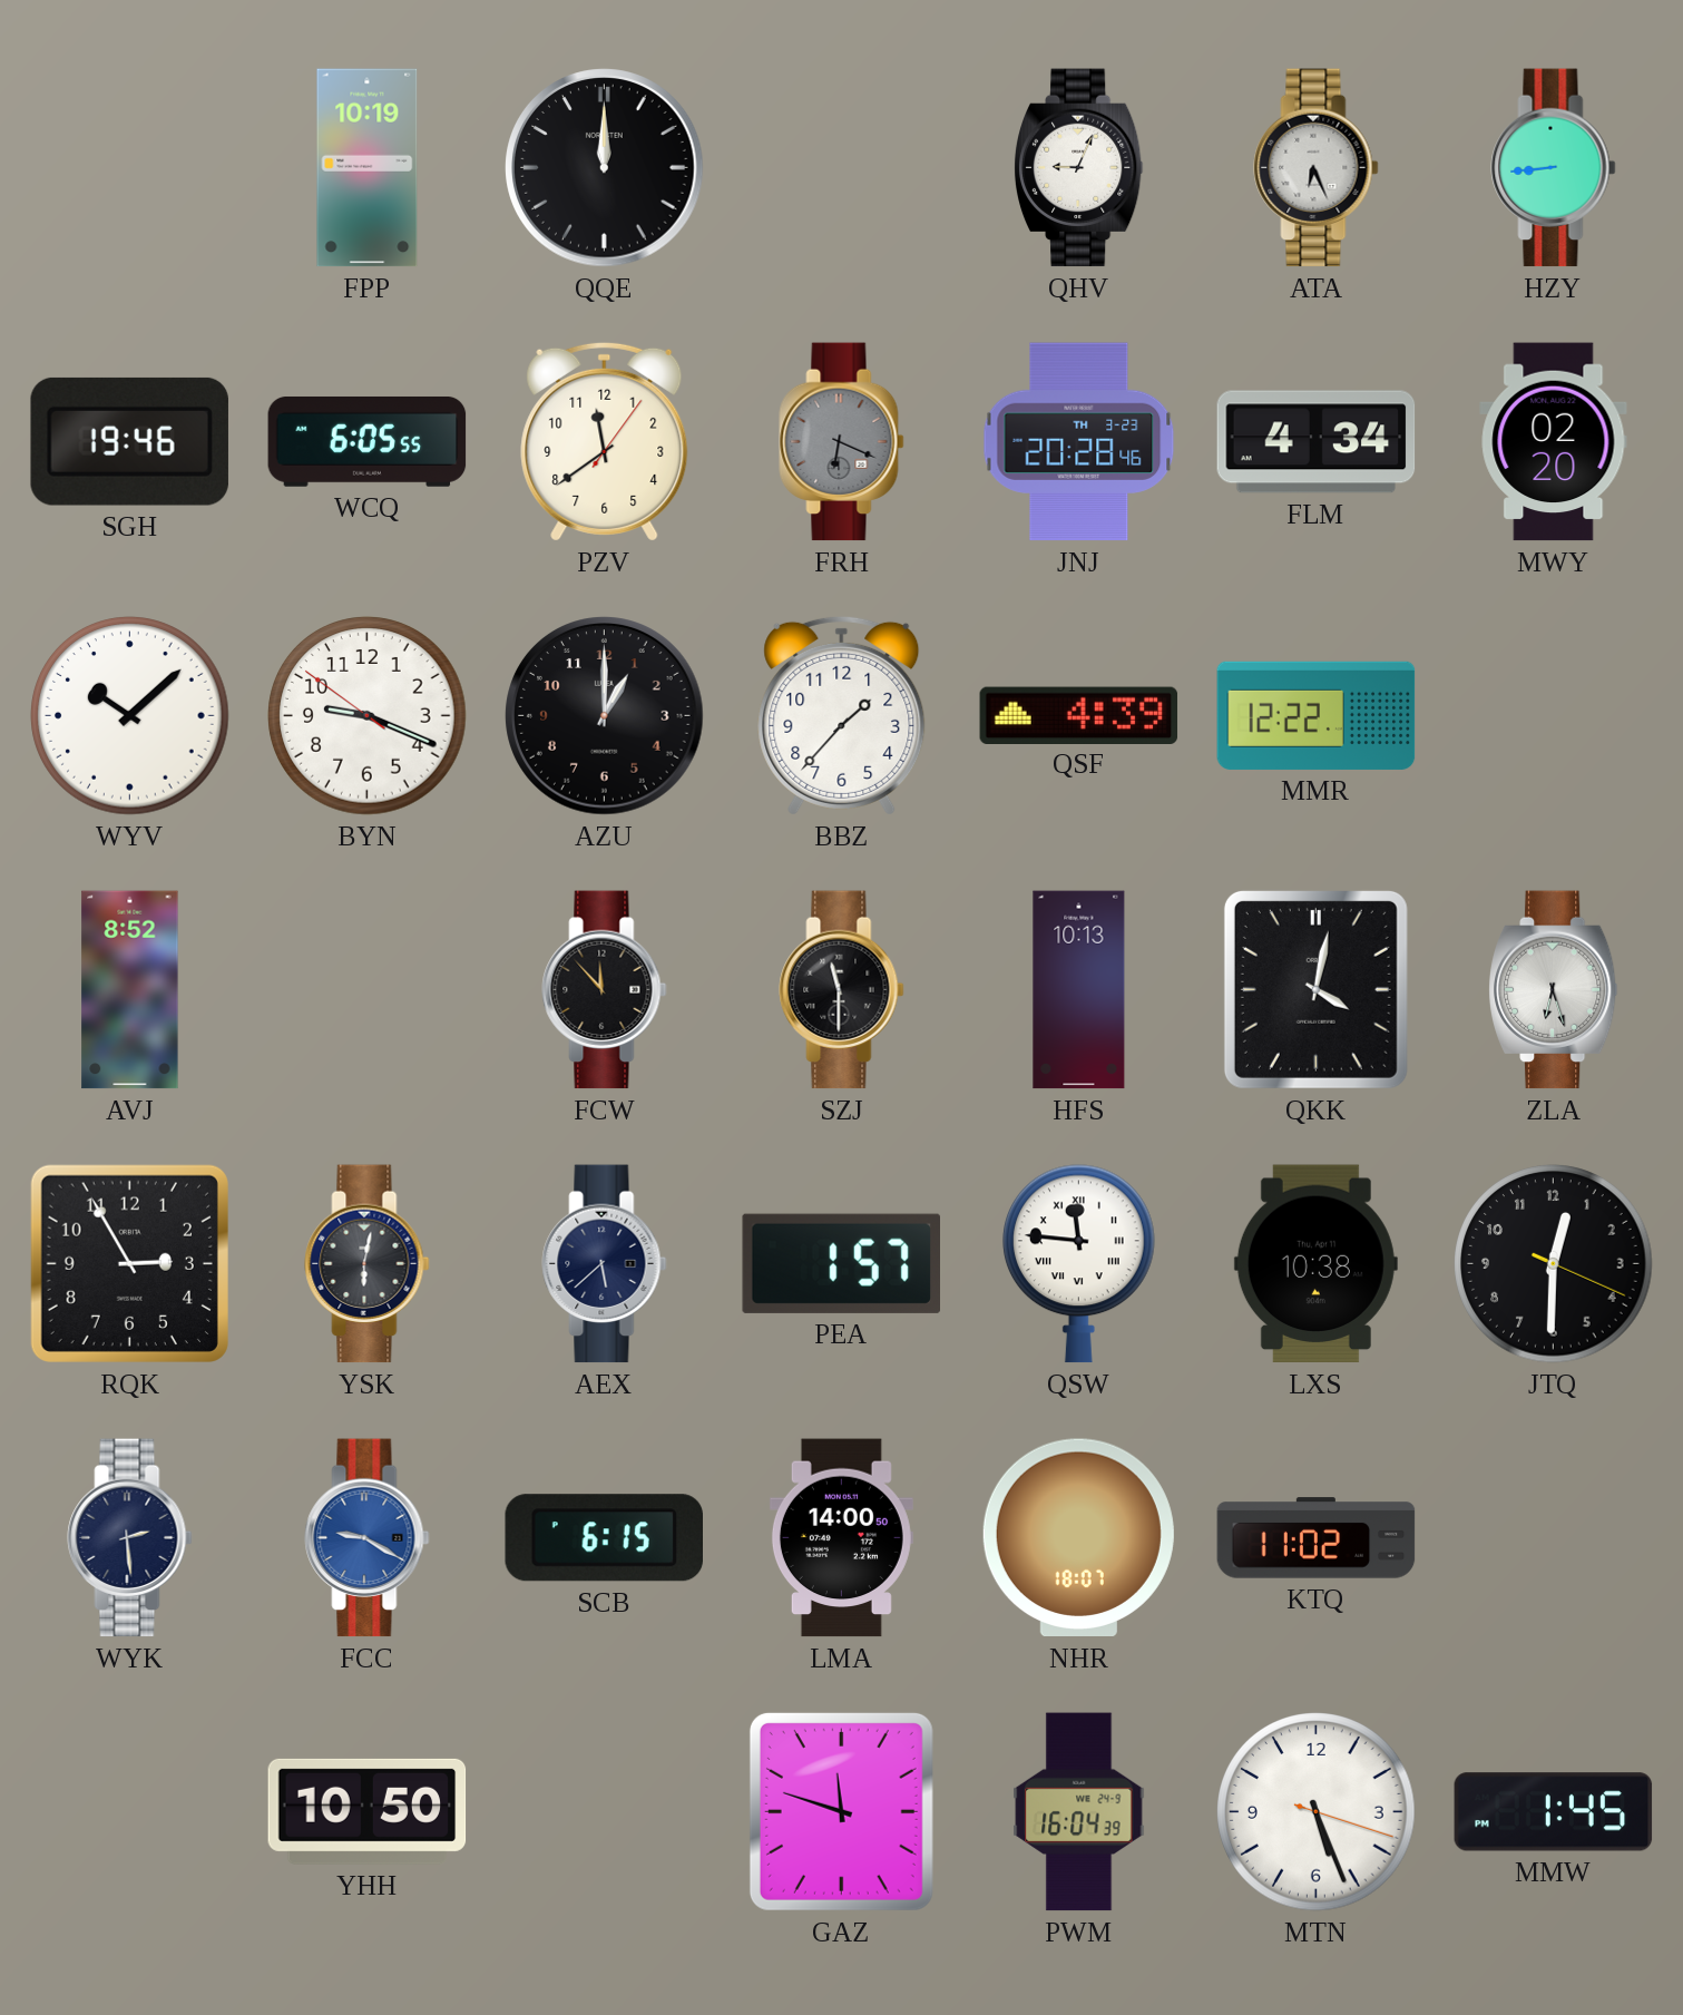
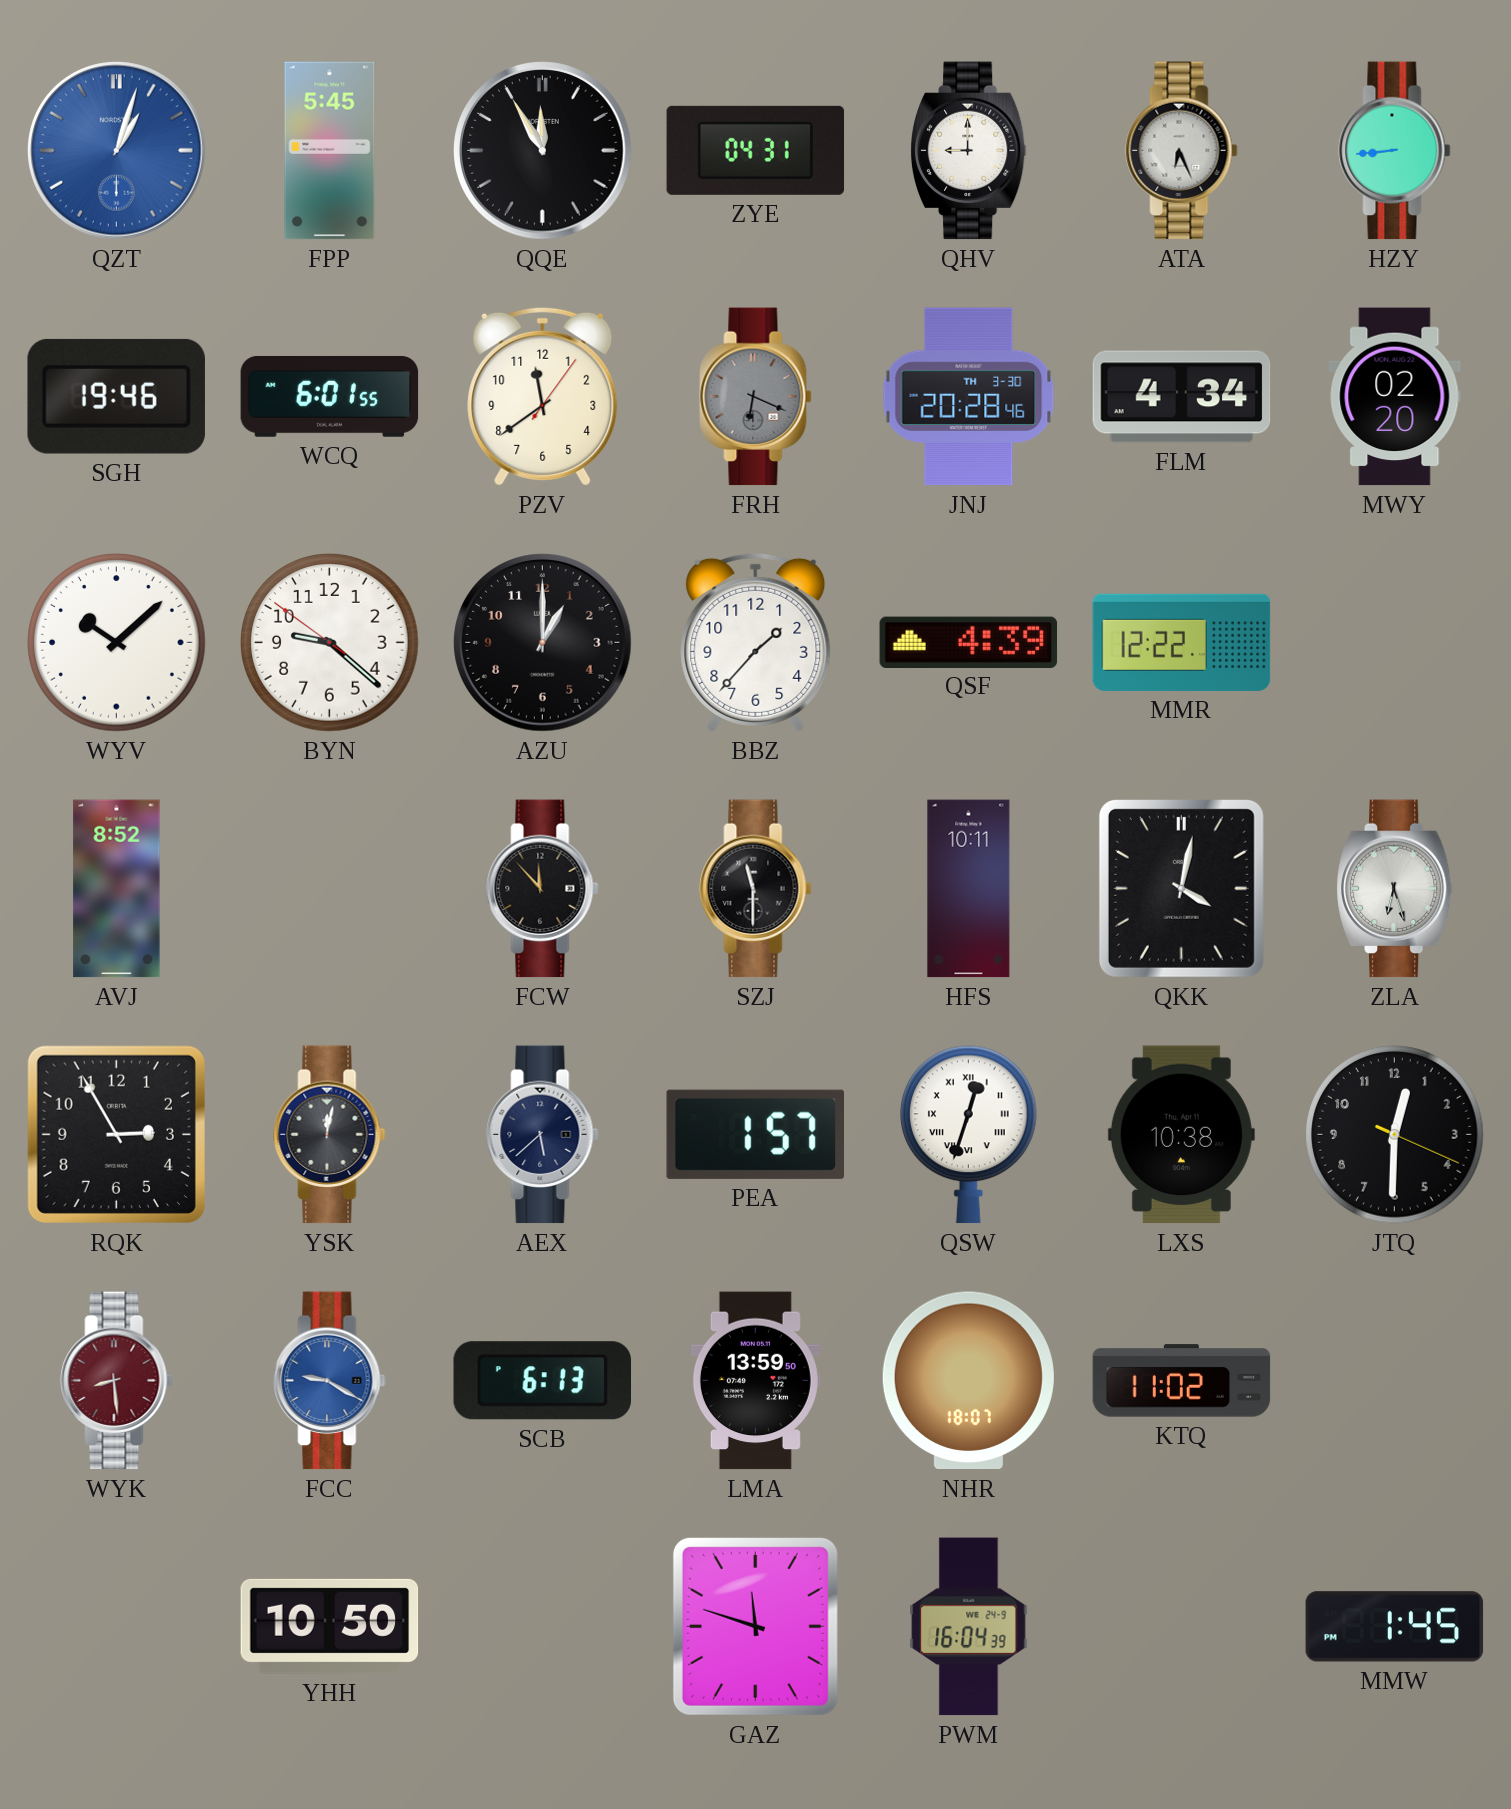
QZT: none -> 1:03
FPP: 10:19 -> 5:45
QQE: 12:00 -> 11:55
ZYE: none -> 04:31
QHV: 9:04 -> 9:00
WCQ: 6:05 -> 6:01
JNJ date: TH 3-23 -> TH 3-30
BYN: 9:18 -> 9:21
HFS: 10:13 -> 10:11
YSK: 6:02 -> 12:02
QSW: 11:46 -> 12:33
WYK: 2:29 -> 8:29
WYK dial: navy -> burgundy
SCB: 6:15 -> 6:13
LMA: 14:00 -> 13:59
MTN: 5:26 -> none
